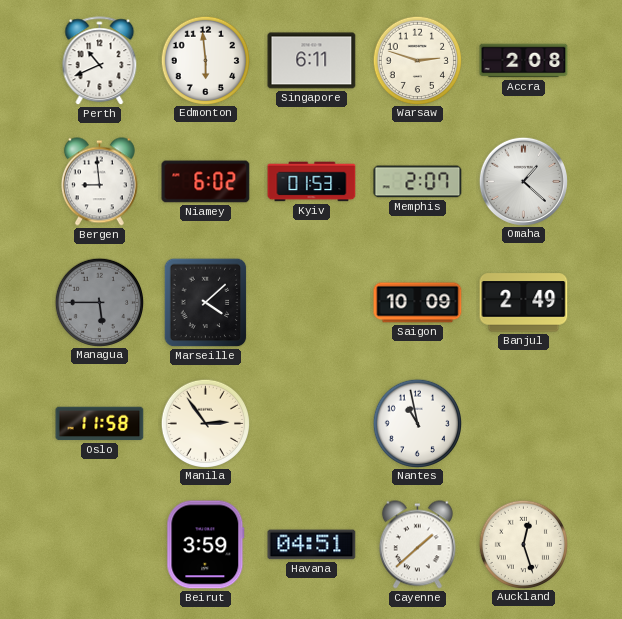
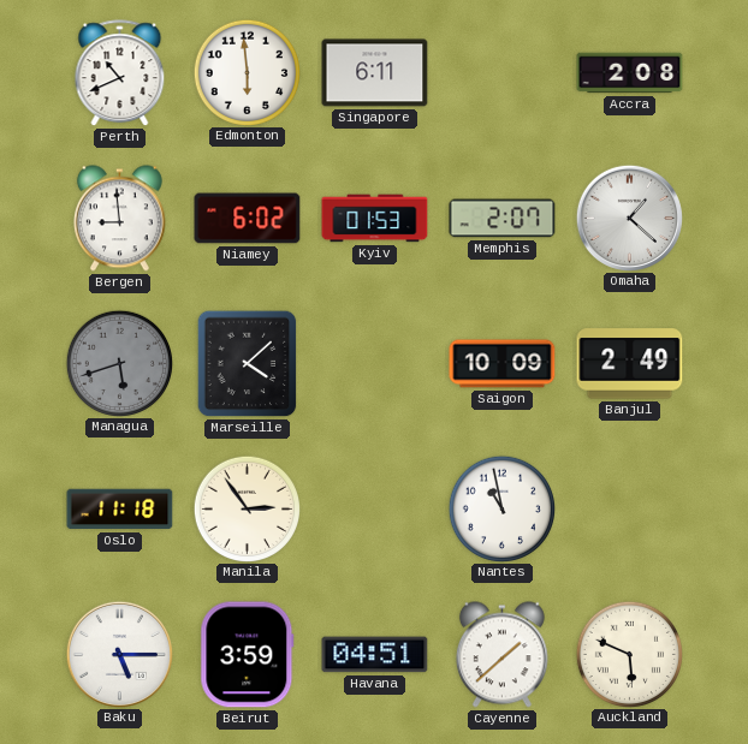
Warsaw: 2:48 -> none
Managua: 5:45 -> 5:42
Oslo: 11:58 -> 11:18
Baku: none -> 5:15
Auckland: 12:27 -> 5:49
